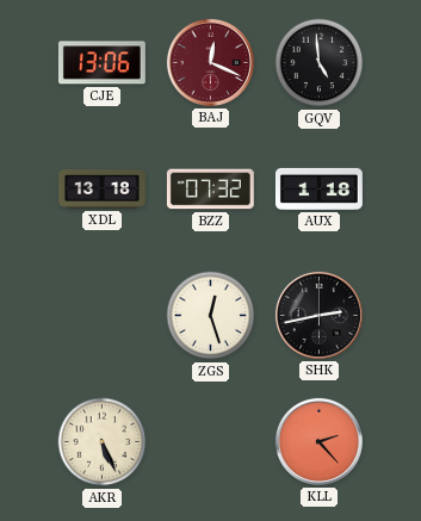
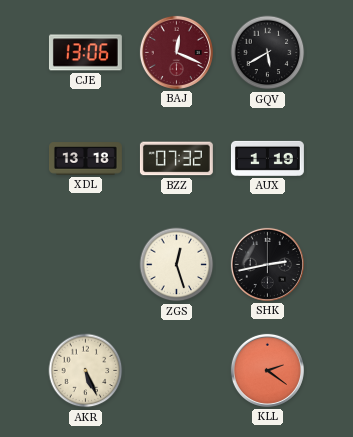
GQV: 4:59 -> 5:40
AUX: 1:18 -> 1:19
KLL: 2:23 -> 2:21
